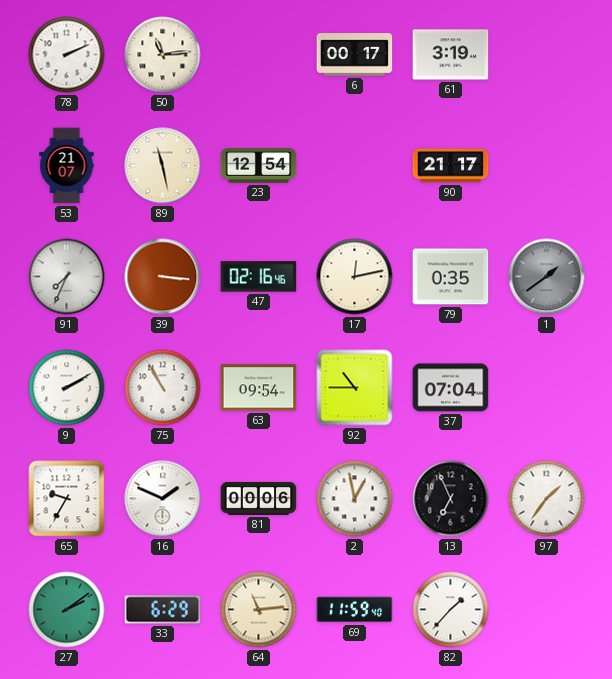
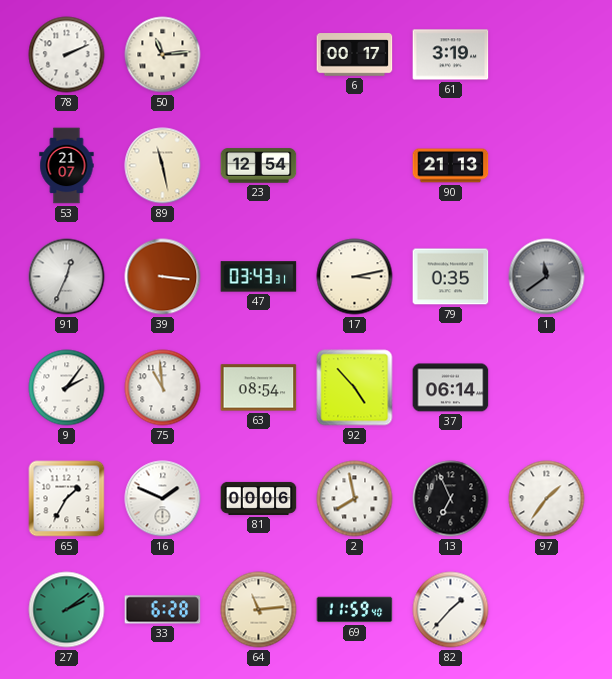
90: 21:17 -> 21:13
91: 7:34 -> 12:34
47: 02:16 -> 03:43
17: 12:13 -> 3:13
1: 1:39 -> 11:39
9: 2:10 -> 2:06
75: 10:55 -> 10:59
63: 09:54 -> 08:54
92: 10:45 -> 4:53
37: 07:04 -> 06:14
65: 9:35 -> 1:35
2: 12:58 -> 7:58
33: 6:29 -> 6:28
